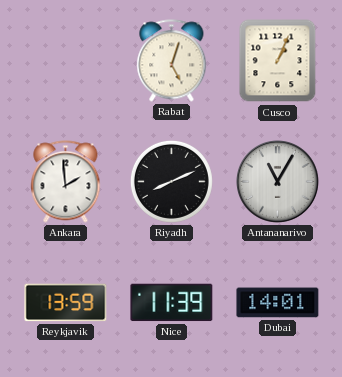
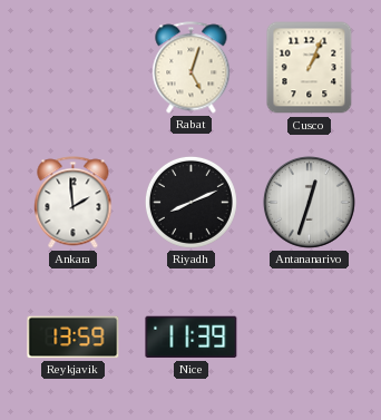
Antananarivo: 11:05 -> 12:33
Dubai: 14:01 -> none
